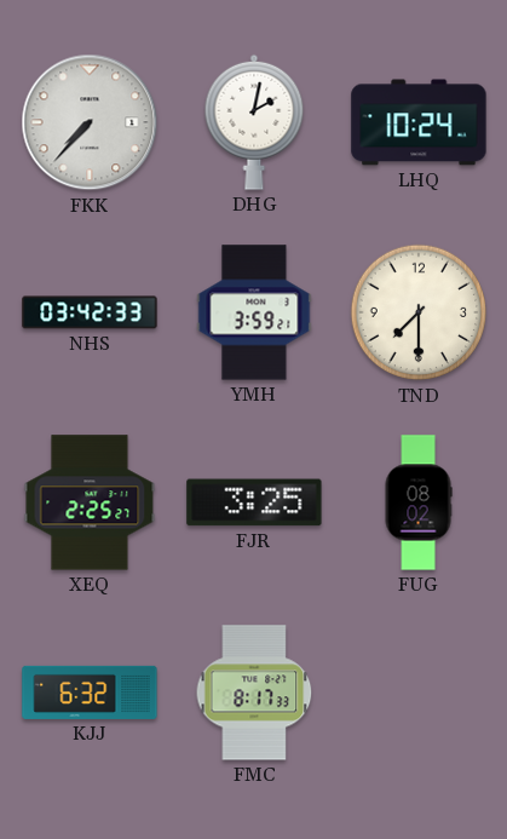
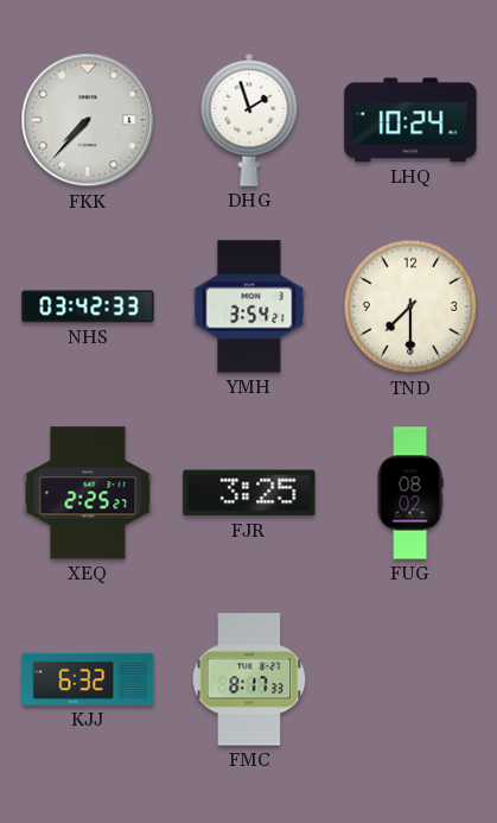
DHG: 2:02 -> 1:57
YMH: 3:59 -> 3:54
